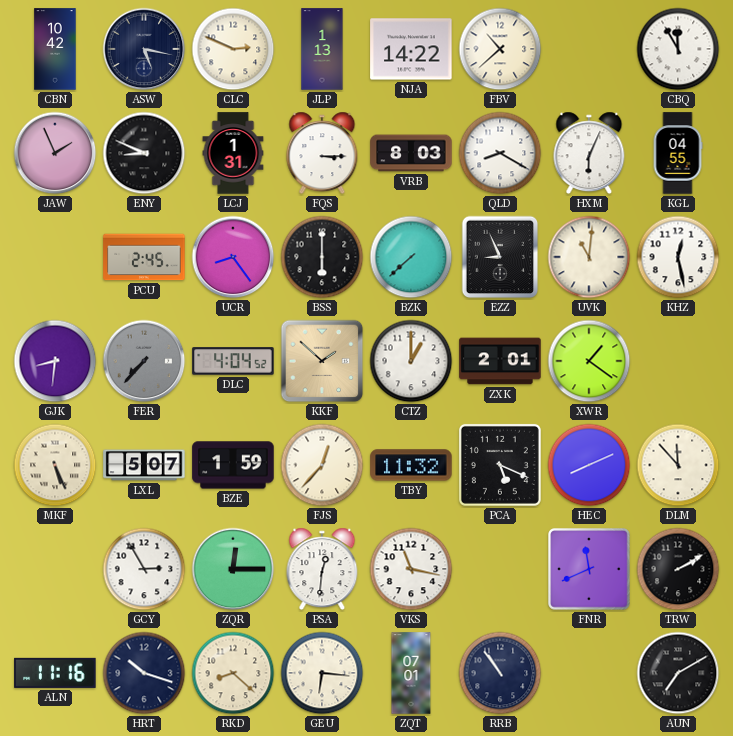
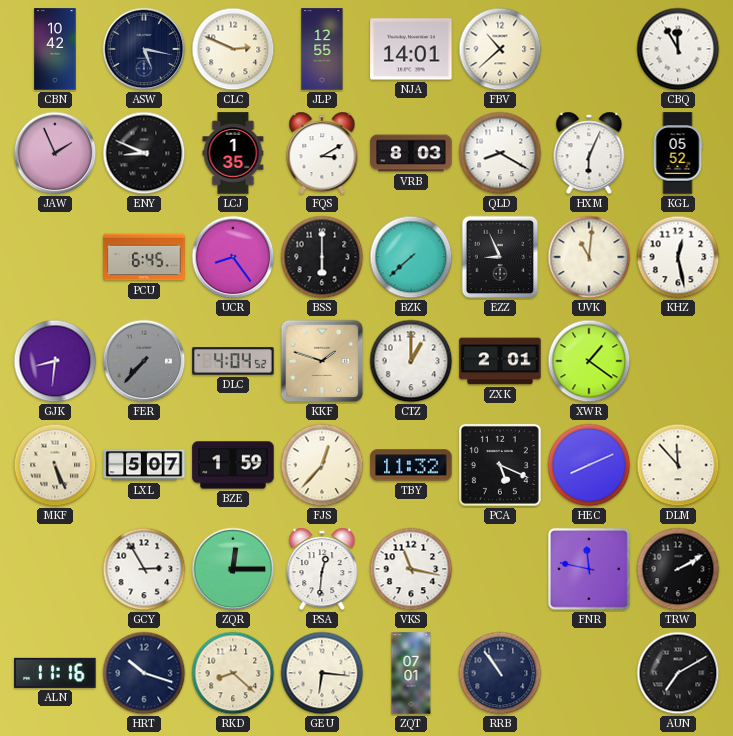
JLP: 1:13 -> 12:55
NJA: 14:22 -> 14:01
LCJ: 1:31 -> 1:35
FQS: 3:15 -> 3:10
KGL: 04:55 -> 05:52
PCU: 2:45 -> 6:45
KKF: 1:52 -> 1:48
FNR: 11:41 -> 11:47
